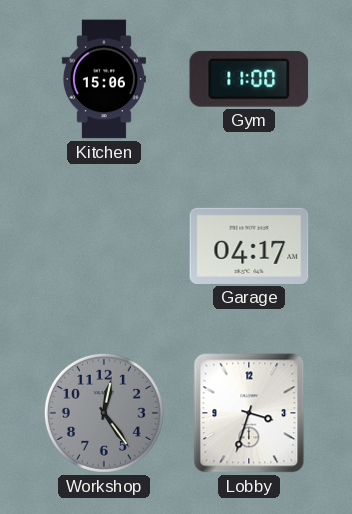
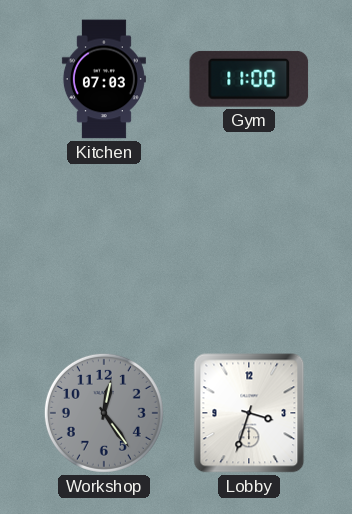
Kitchen: 15:06 -> 07:03
Garage: 04:17 -> none
